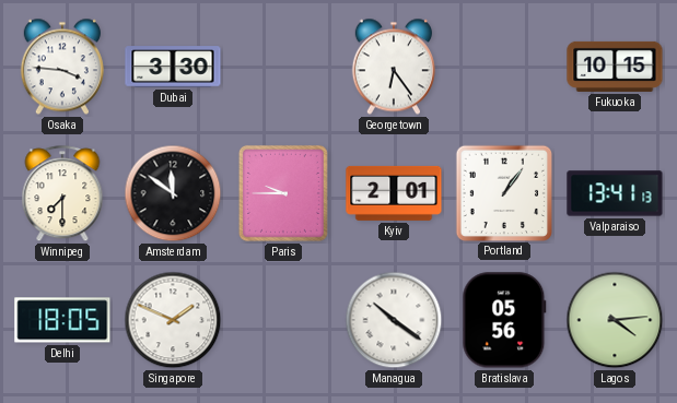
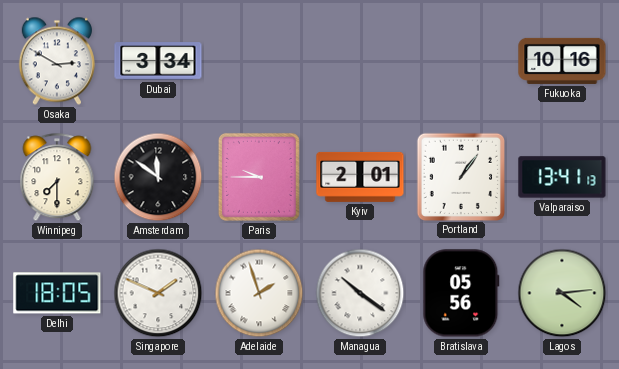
Osaka: 3:46 -> 2:50
Dubai: 3:30 -> 3:34
Georgetown: 6:24 -> none
Fukuoka: 10:15 -> 10:16
Adelaide: none -> 1:57
